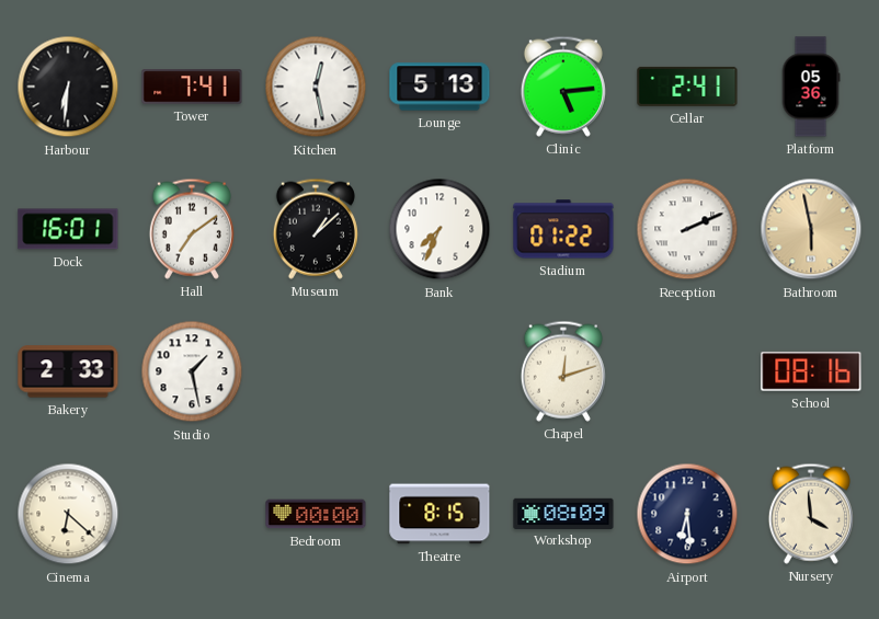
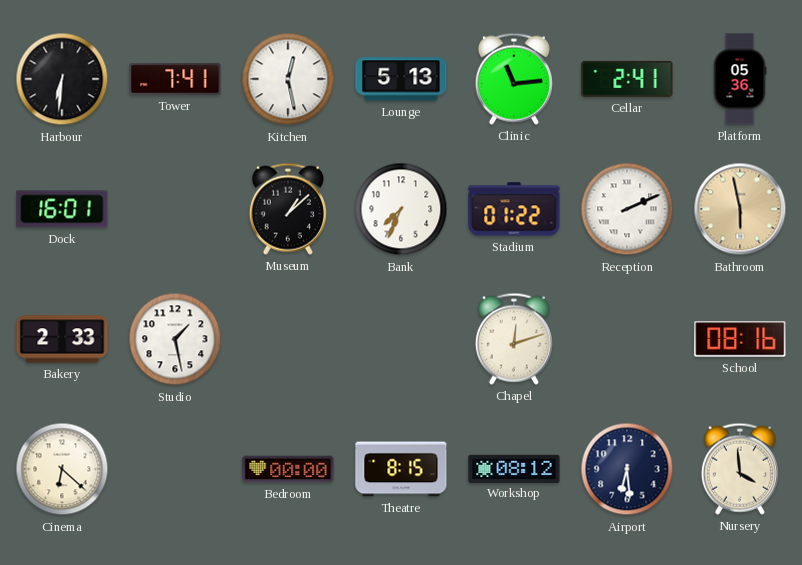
Clinic: 5:14 -> 11:14
Hall: 7:09 -> none
Workshop: 08:09 -> 08:12
